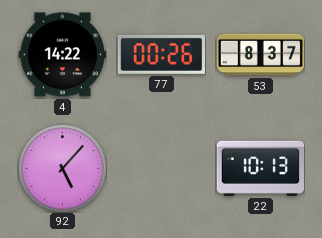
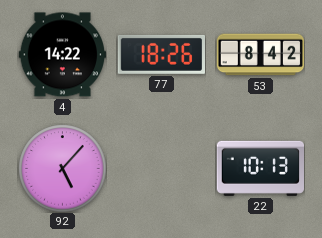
77: 00:26 -> 18:26
53: 8:37 -> 8:42
